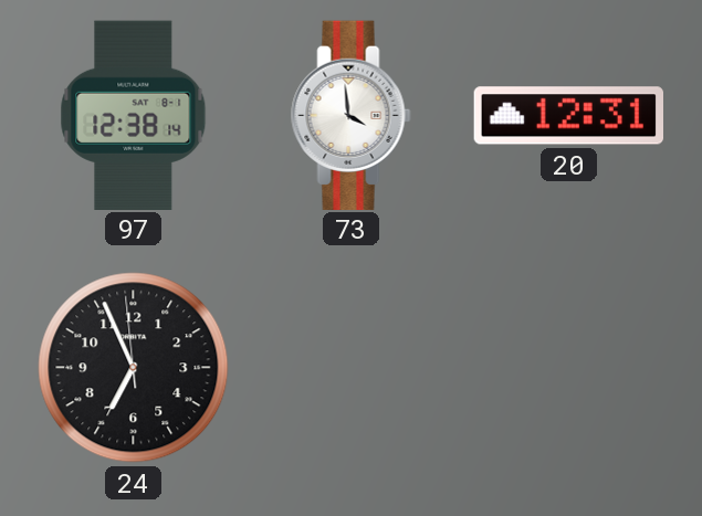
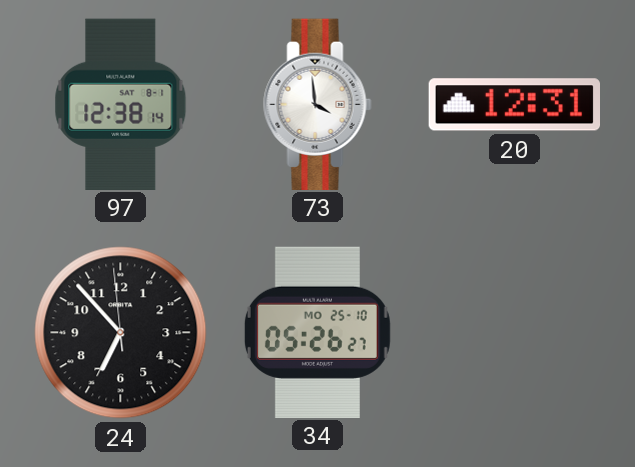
24: 6:55 -> 6:52
34: none -> 05:26
